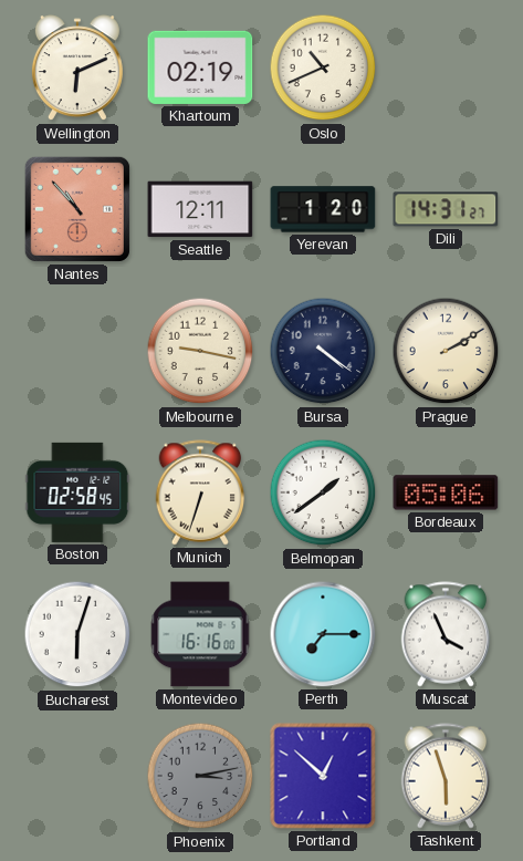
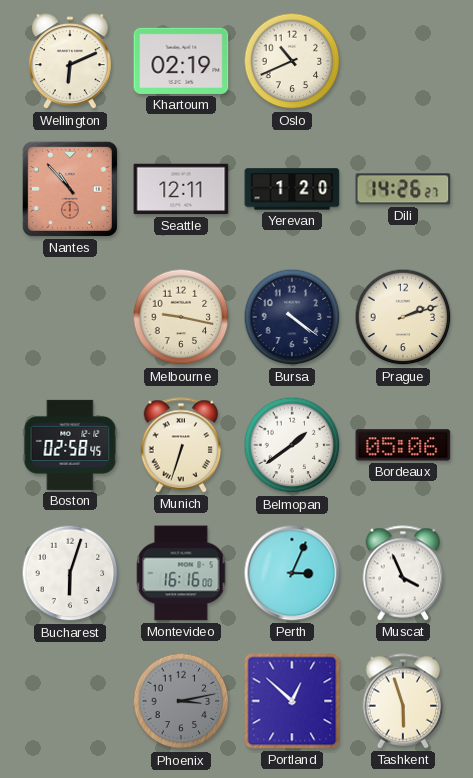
Dili: 14:31 -> 14:26
Prague: 2:10 -> 2:12
Perth: 7:15 -> 3:04
